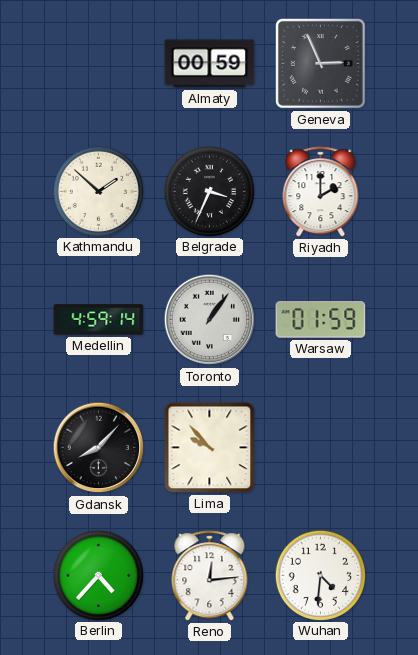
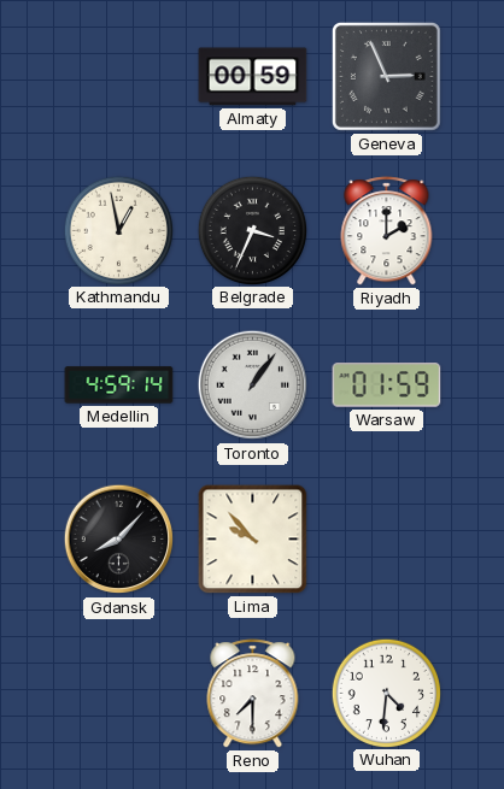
Kathmandu: 1:52 -> 12:58
Berlin: 4:37 -> none
Reno: 12:14 -> 7:30
